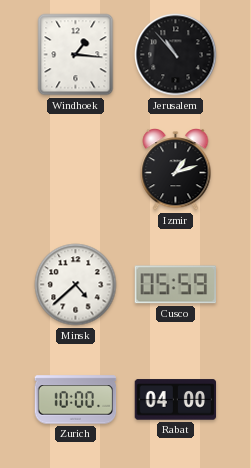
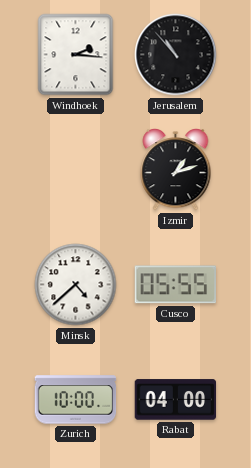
Windhoek: 1:16 -> 2:16
Cusco: 05:59 -> 05:55
